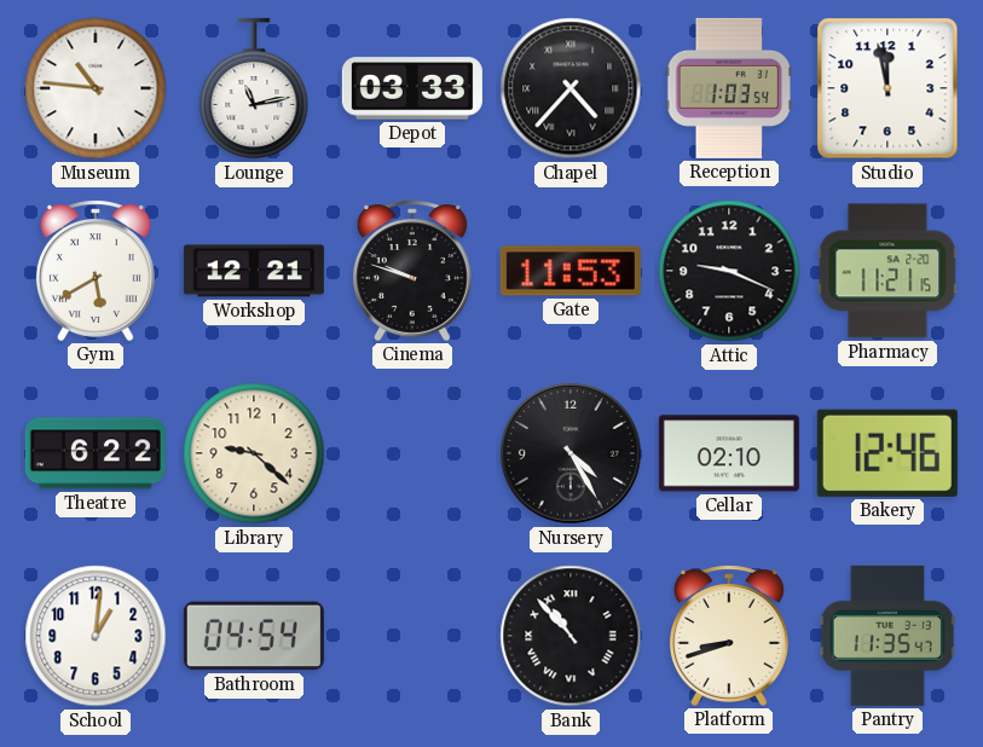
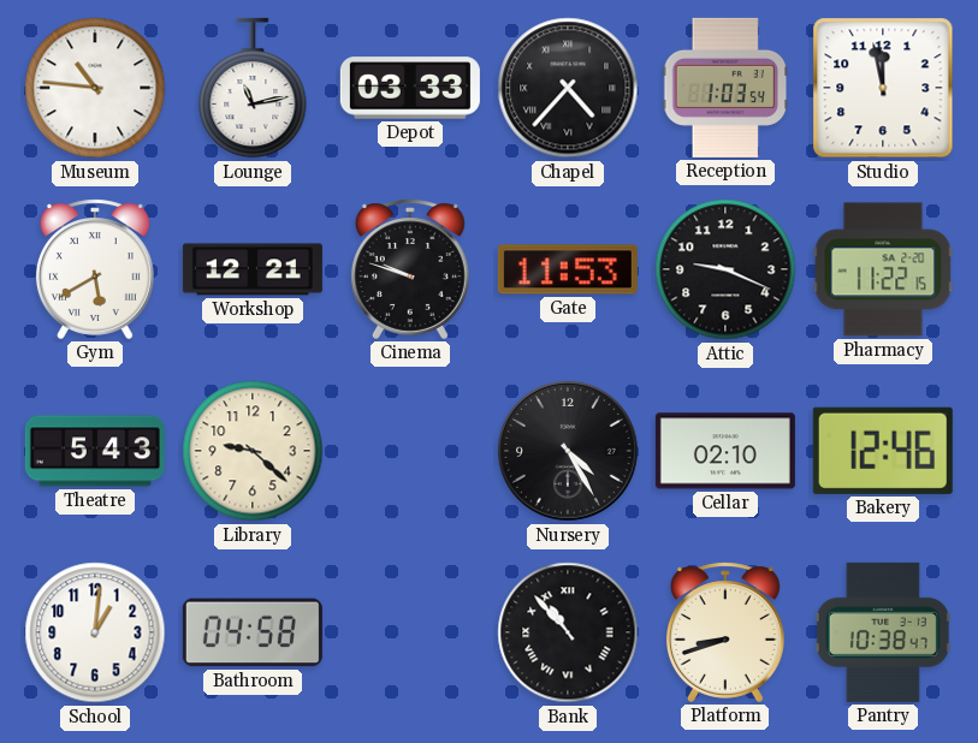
Pharmacy: 11:21 -> 11:22
Theatre: 6:22 -> 5:43
Bathroom: 04:54 -> 04:58
Pantry: 11:35 -> 10:38
